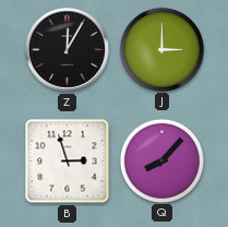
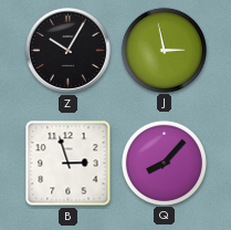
Z: 12:05 -> 10:05
J: 3:00 -> 2:58
